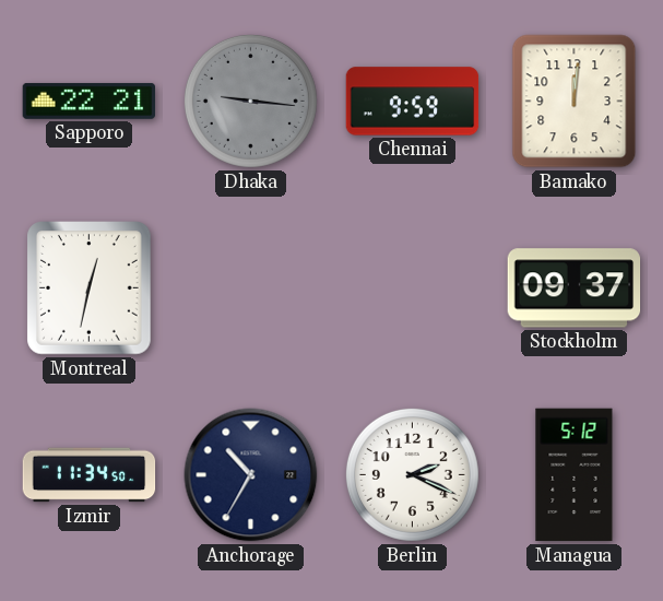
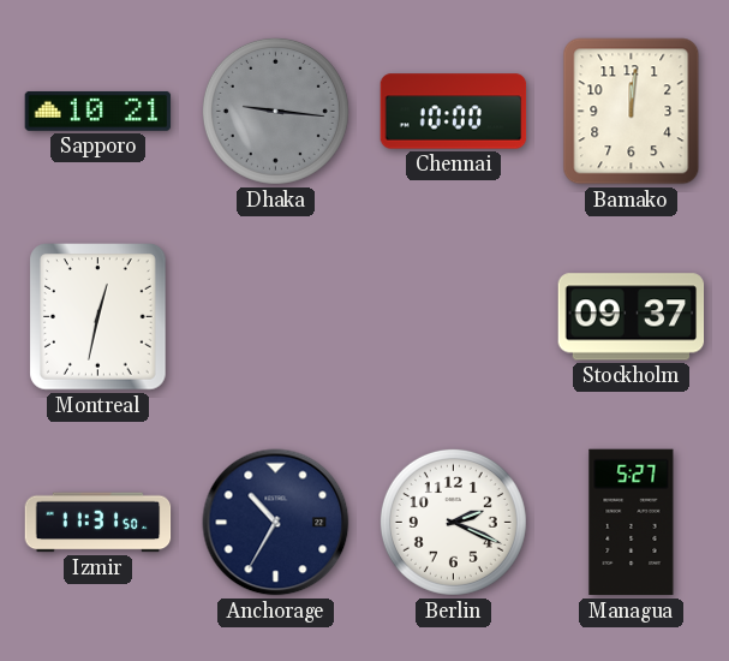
Sapporo: 22:21 -> 10:21
Chennai: 9:59 -> 10:00
Izmir: 11:34 -> 11:31
Managua: 5:12 -> 5:27
